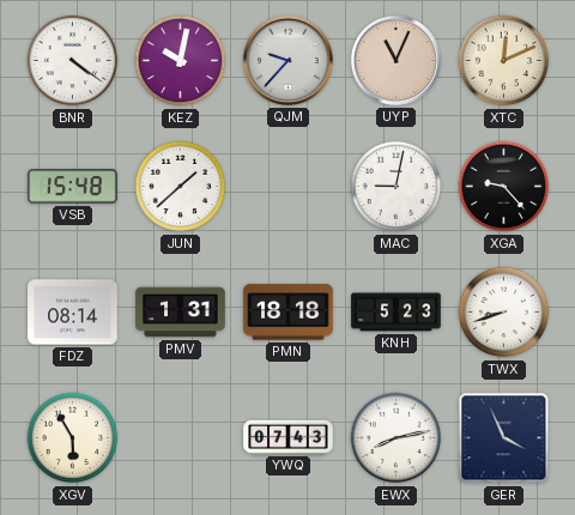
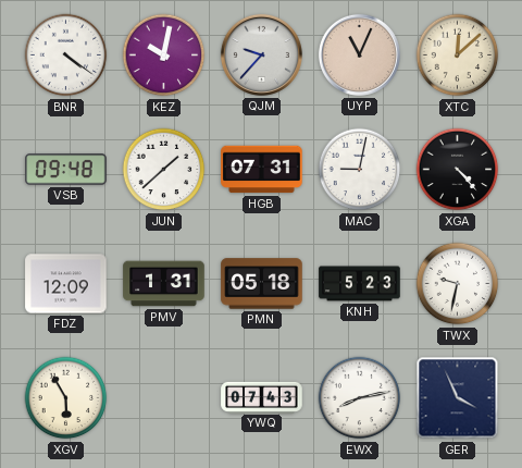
XTC: 12:11 -> 12:08
VSB: 15:48 -> 09:48
HGB: none -> 07:31
XGA: 9:23 -> 4:23
FDZ: 08:14 -> 12:09
PMN: 18:18 -> 05:18
TWX: 8:42 -> 9:32
